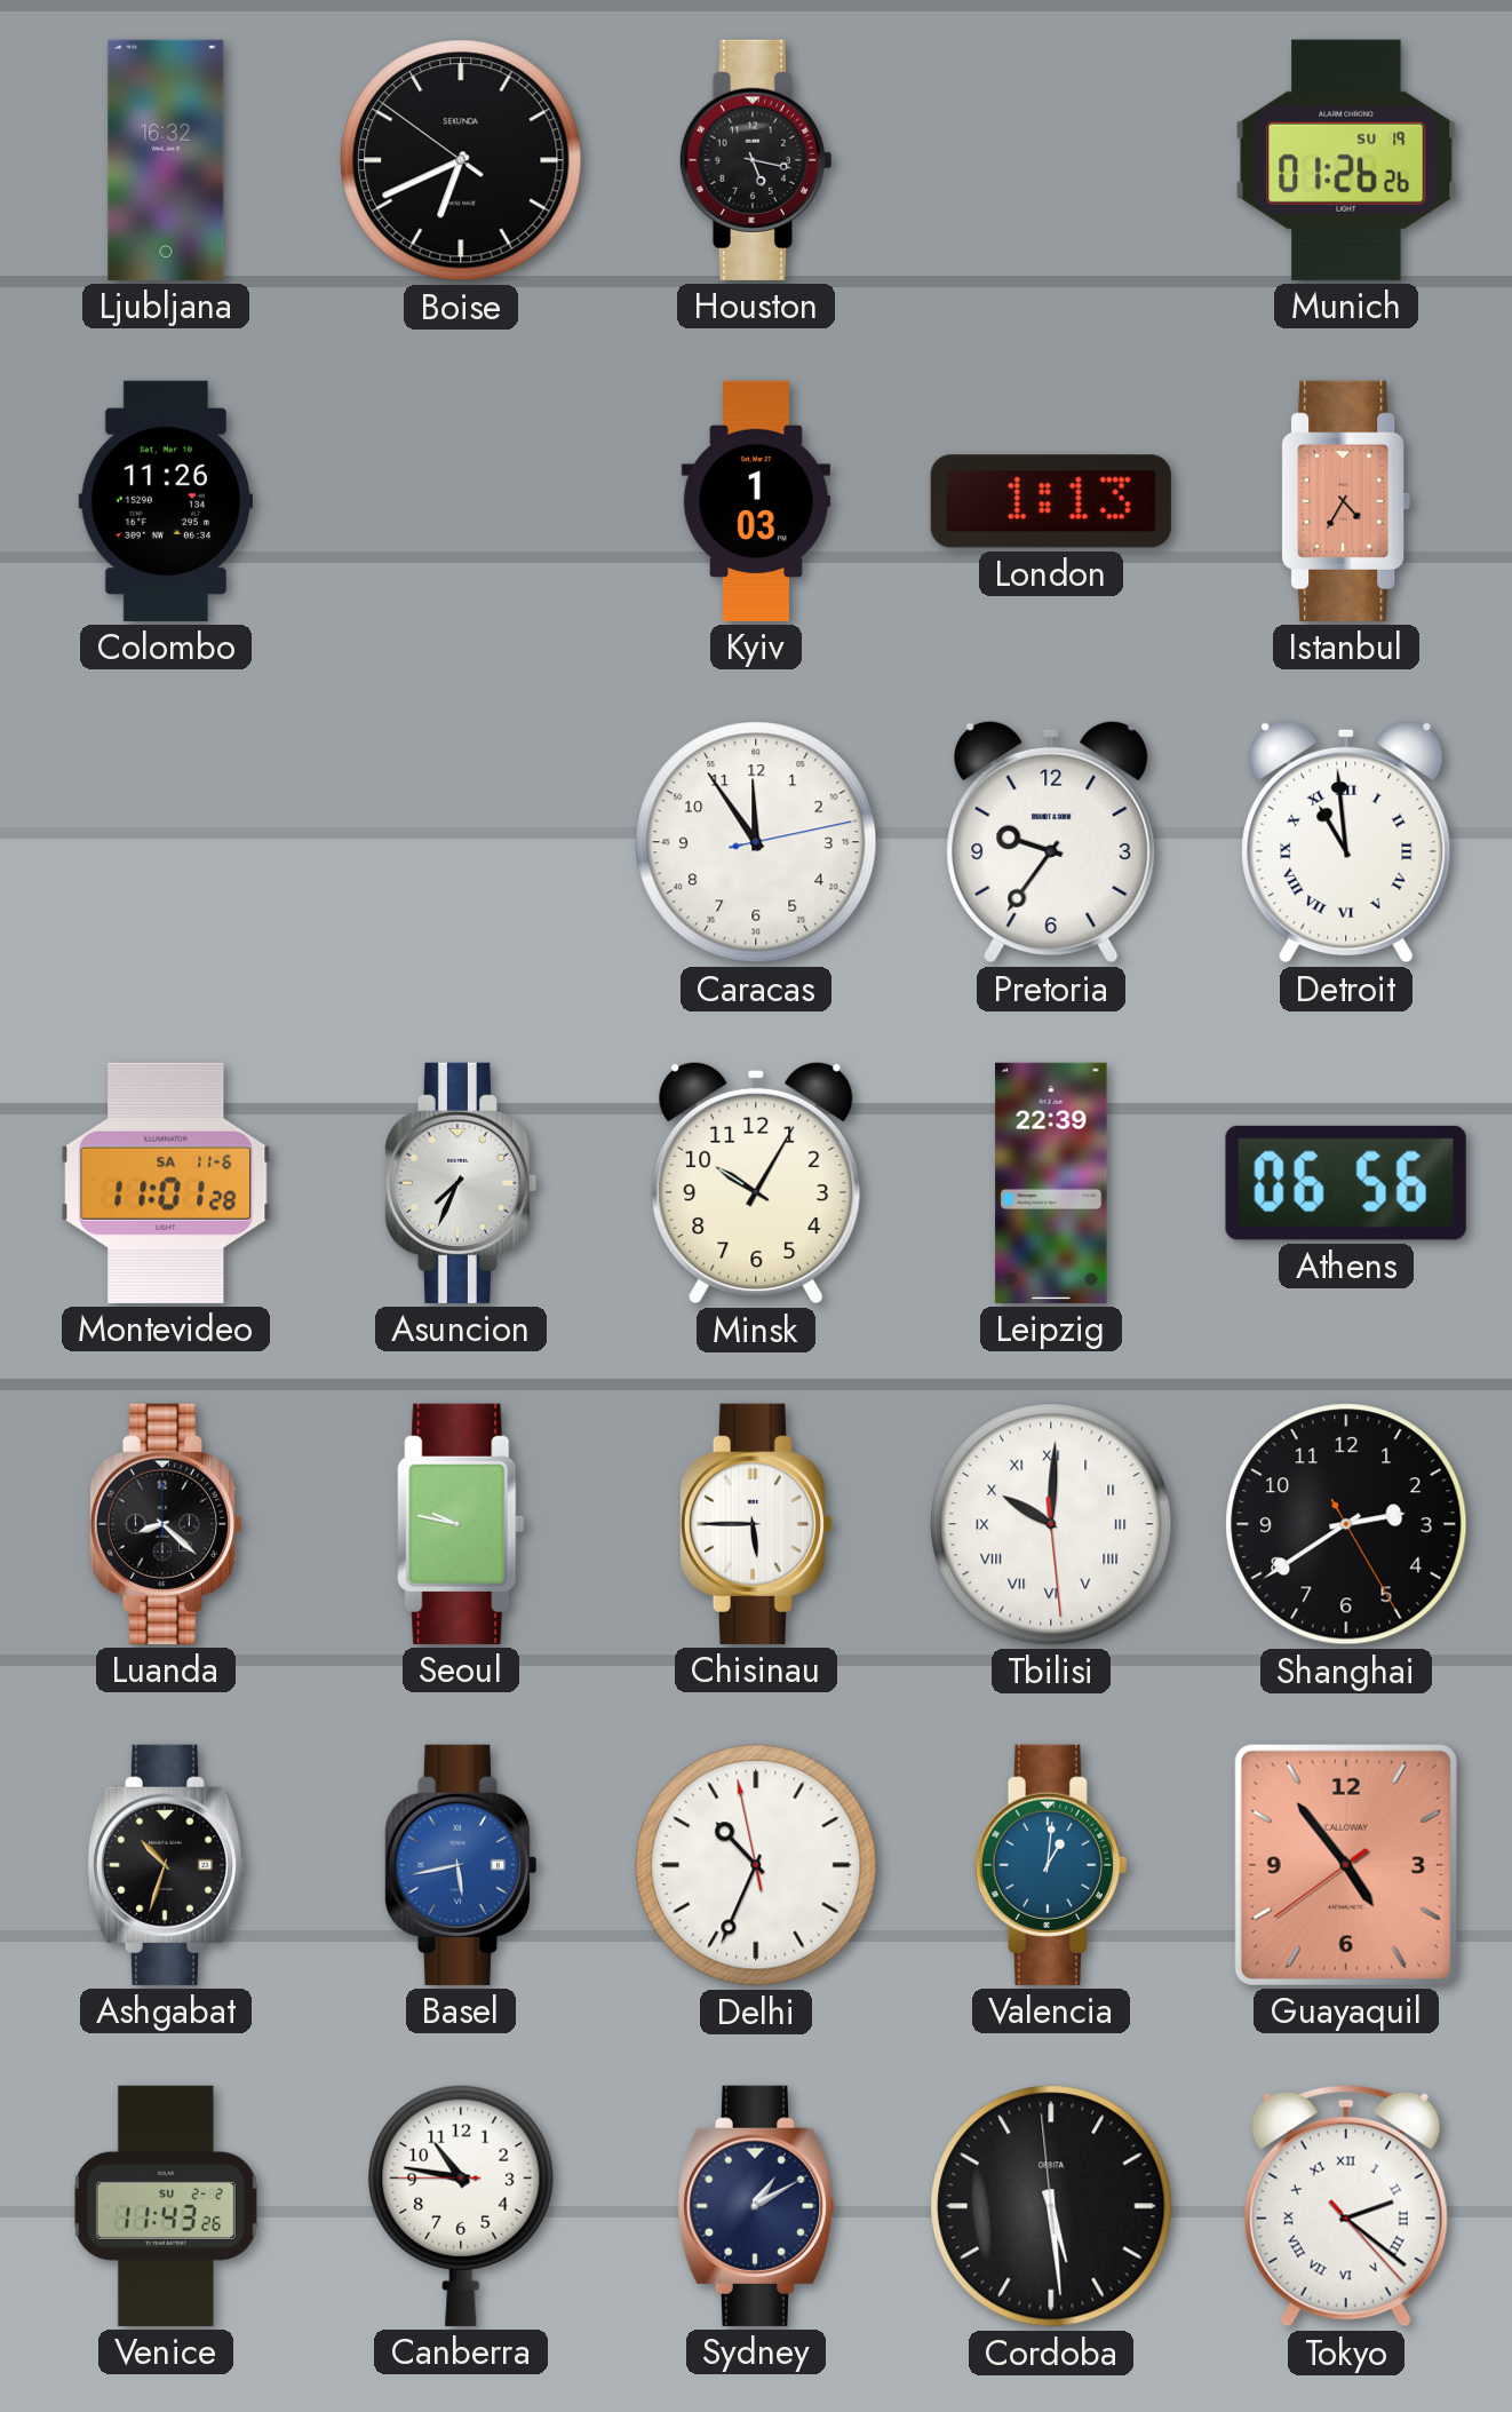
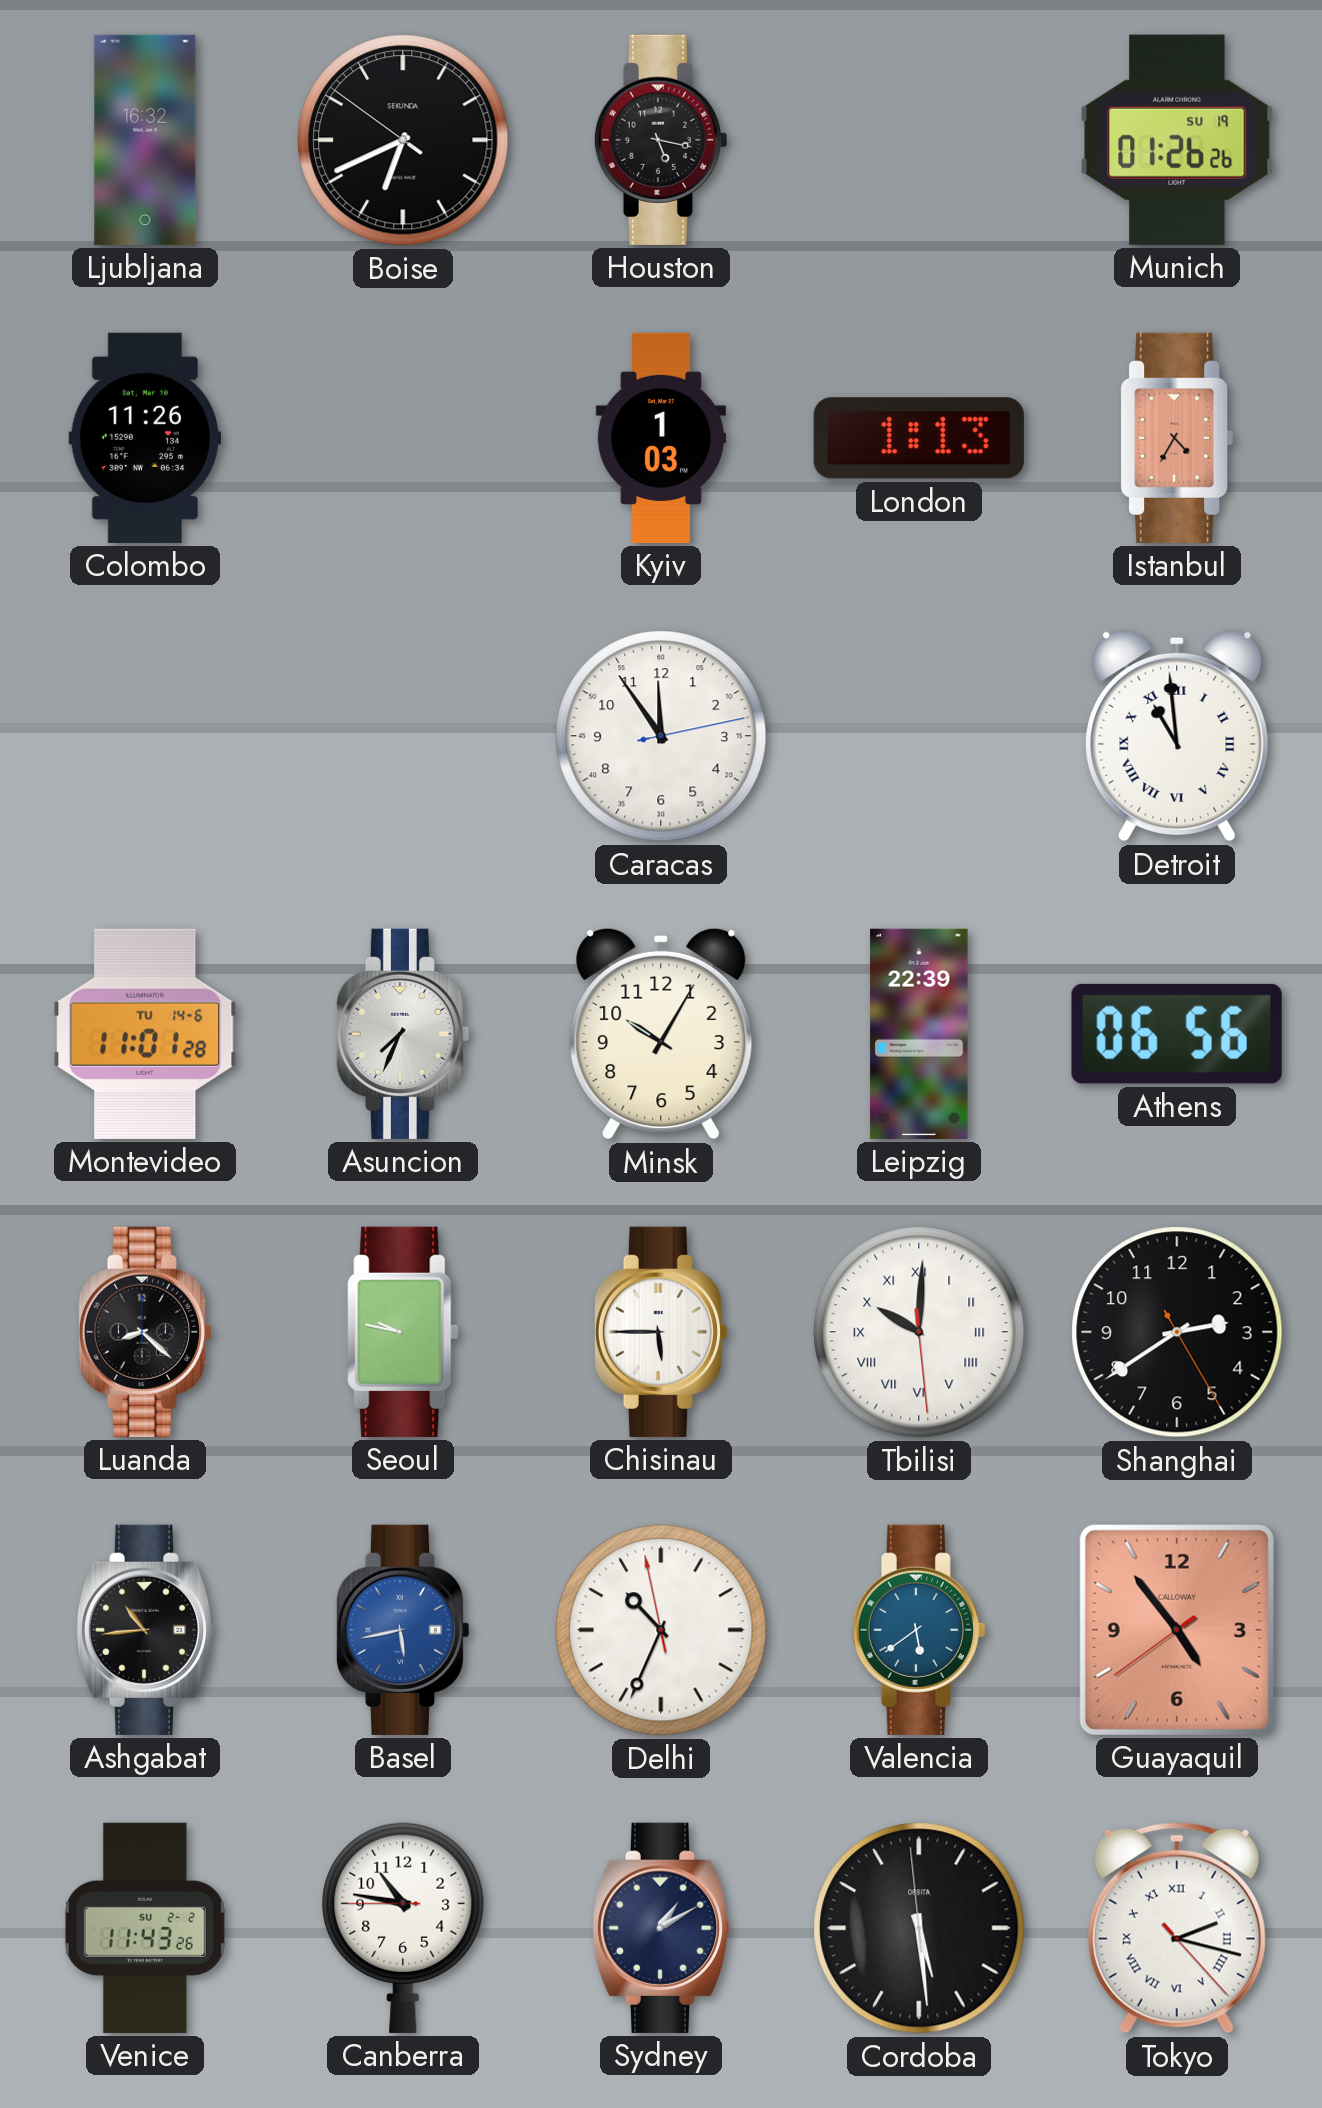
Pretoria: 9:36 -> none
Montevideo date: SA 11-6 -> TU 14-6
Ashgabat: 10:33 -> 10:44
Valencia: 1:01 -> 5:39
Tokyo: 2:21 -> 2:17
